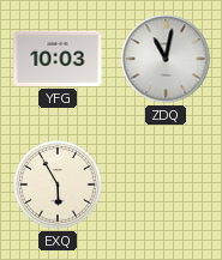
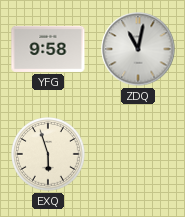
YFG: 10:03 -> 9:58
EXQ: 5:55 -> 5:57
